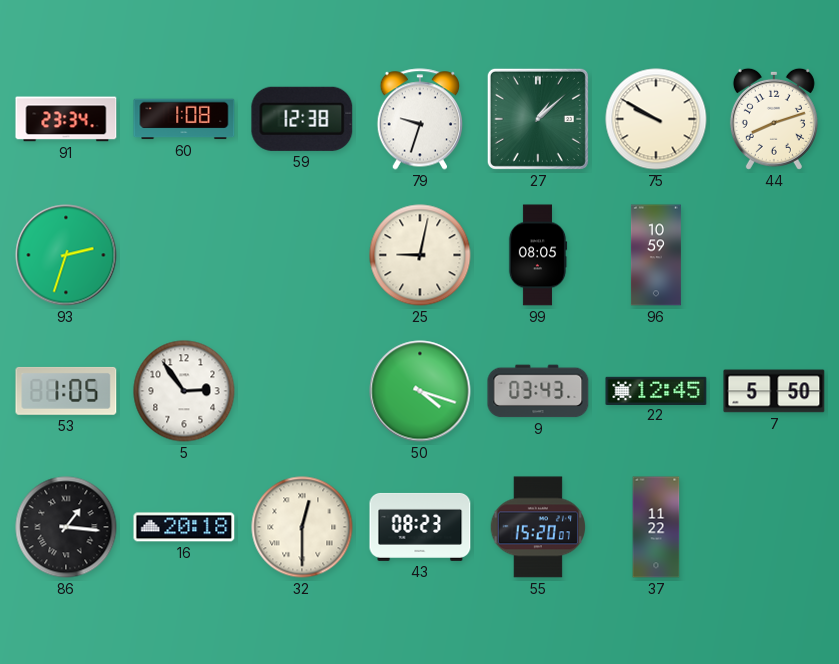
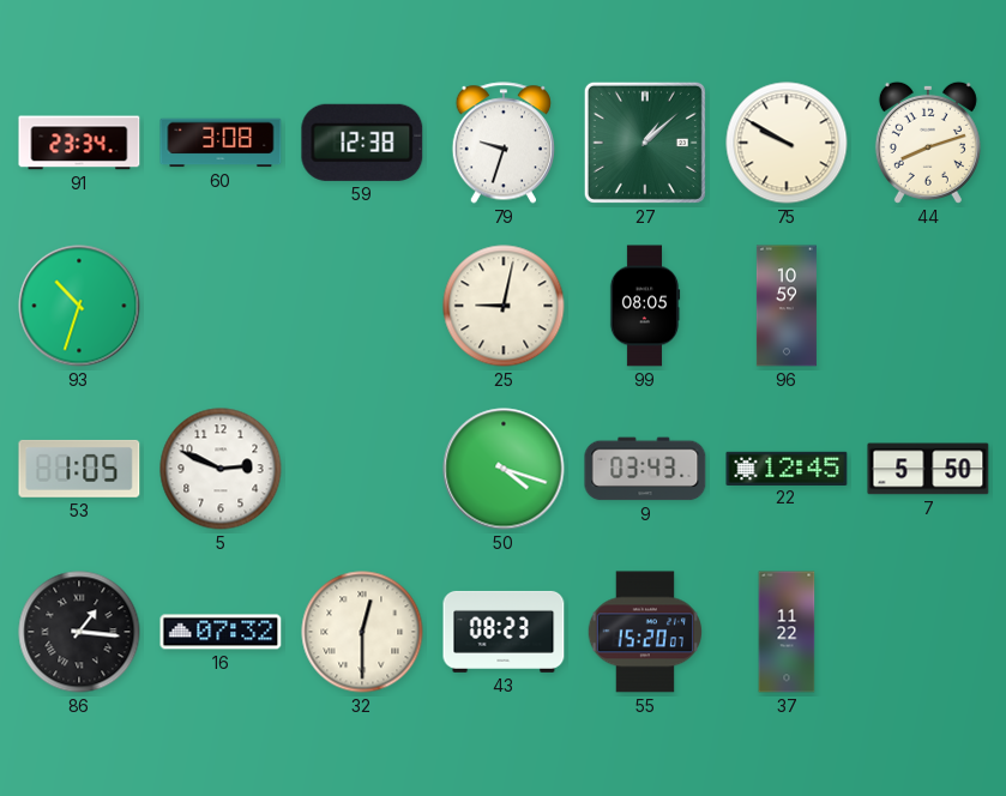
60: 1:08 -> 3:08
93: 2:33 -> 10:33
5: 2:54 -> 2:49
16: 20:18 -> 07:32
